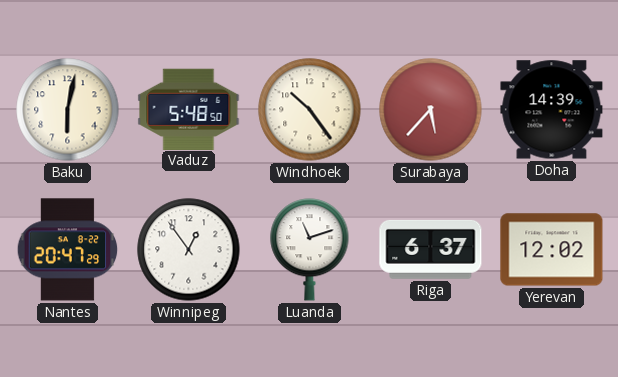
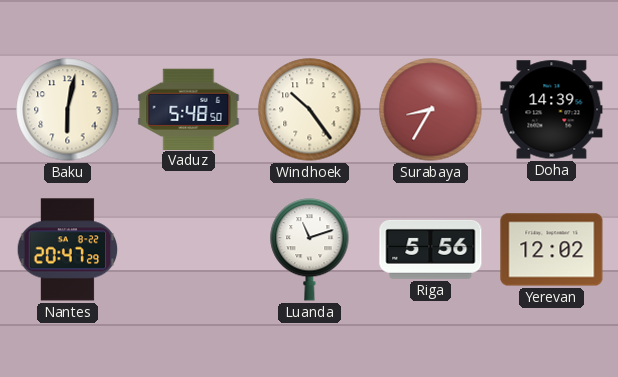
Surabaya: 5:37 -> 8:35
Winnipeg: 12:54 -> none
Riga: 6:37 -> 5:56
